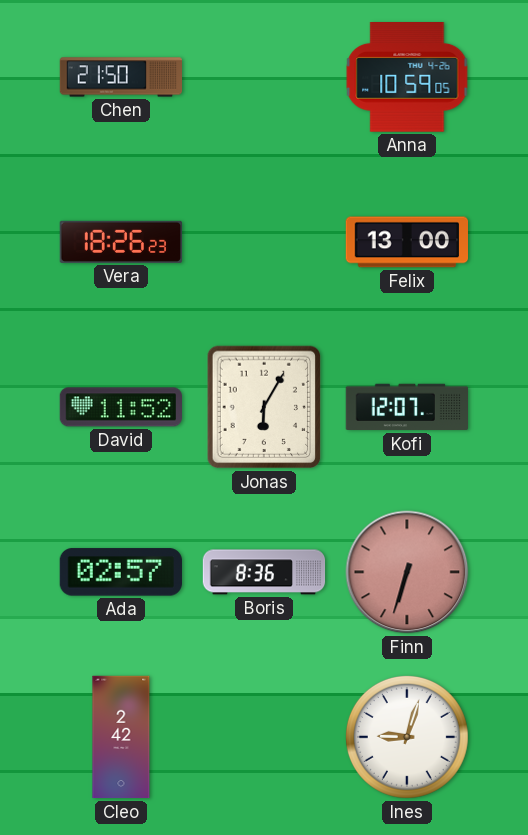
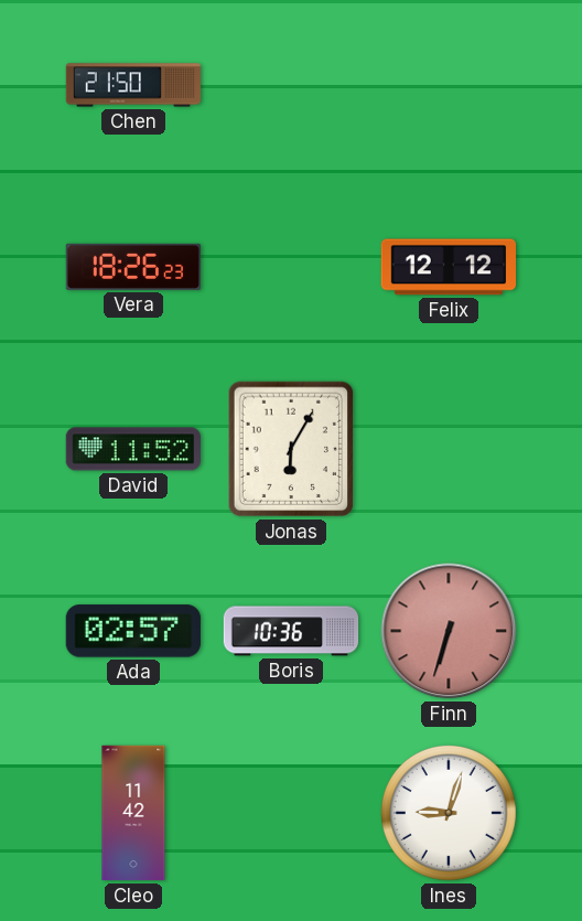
Anna: 10:59 -> none
Felix: 13:00 -> 12:12
Kofi: 12:07 -> none
Boris: 8:36 -> 10:36
Cleo: 2:42 -> 11:42
